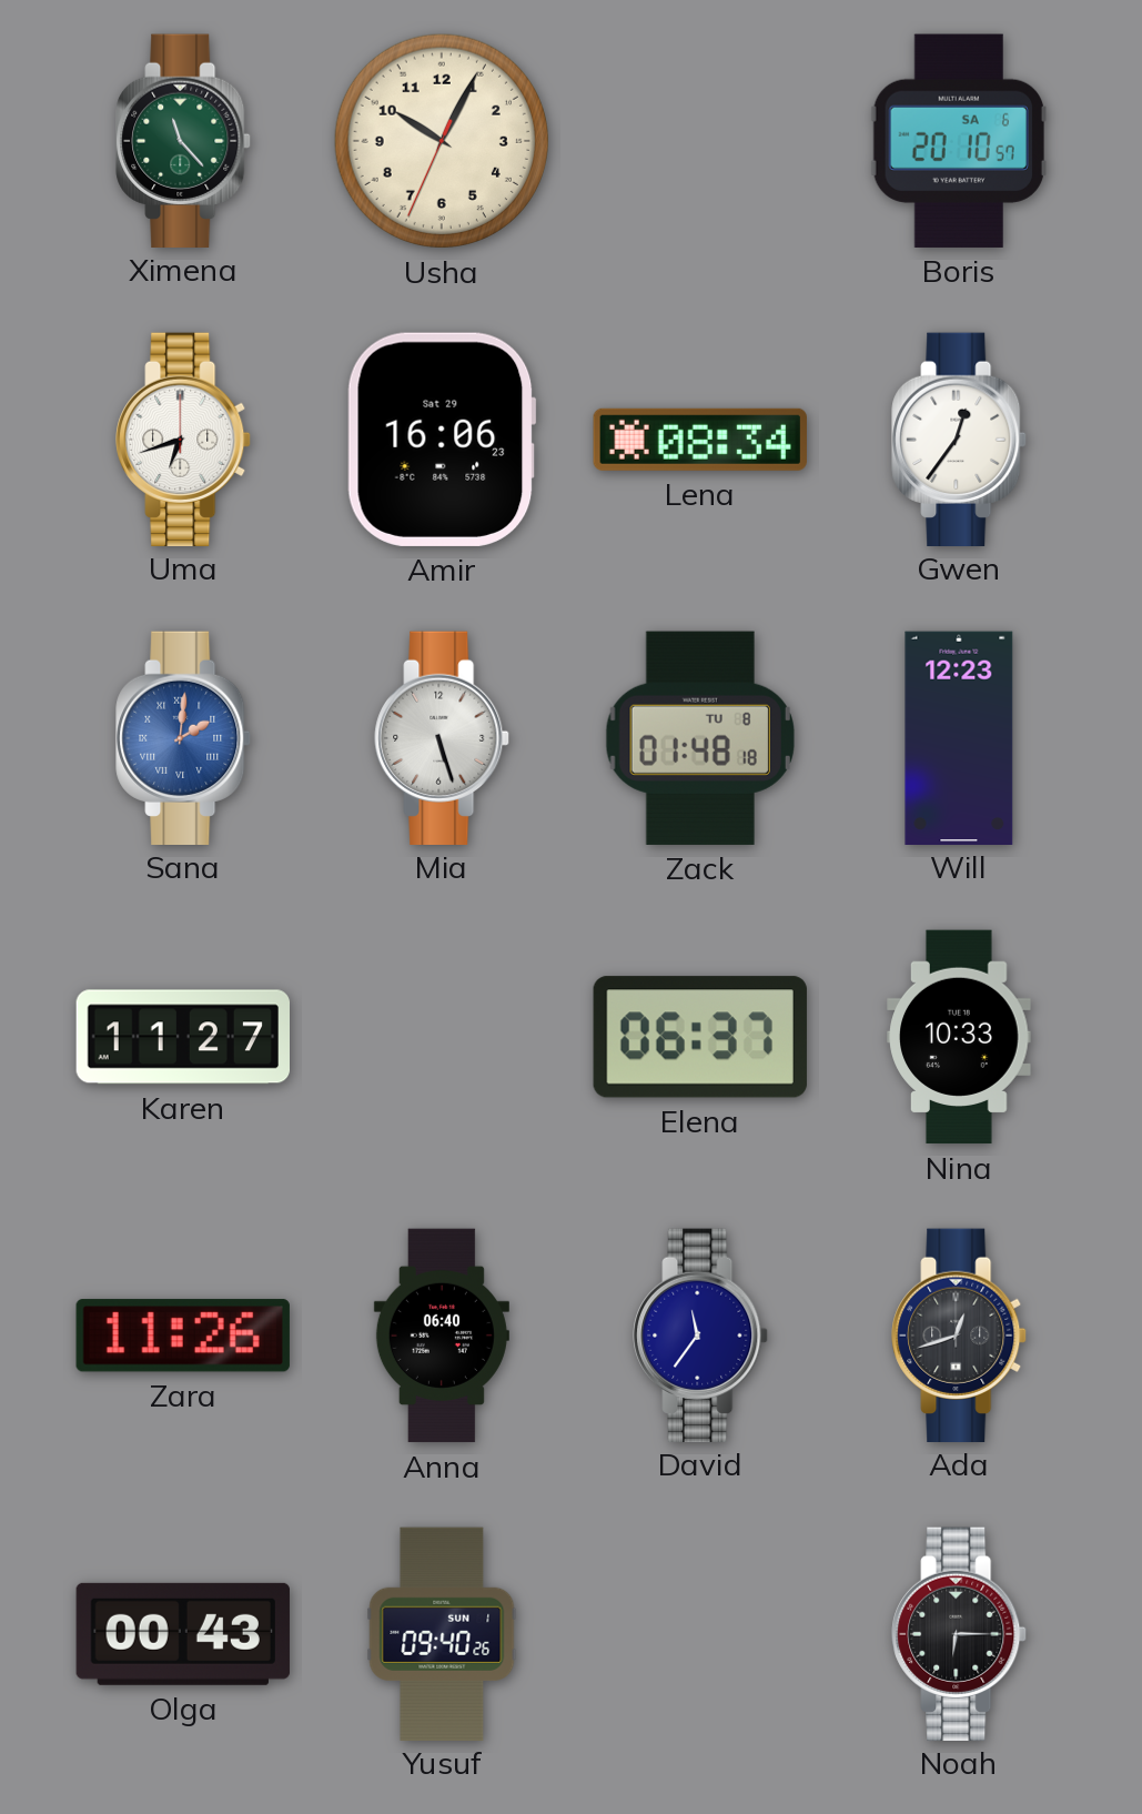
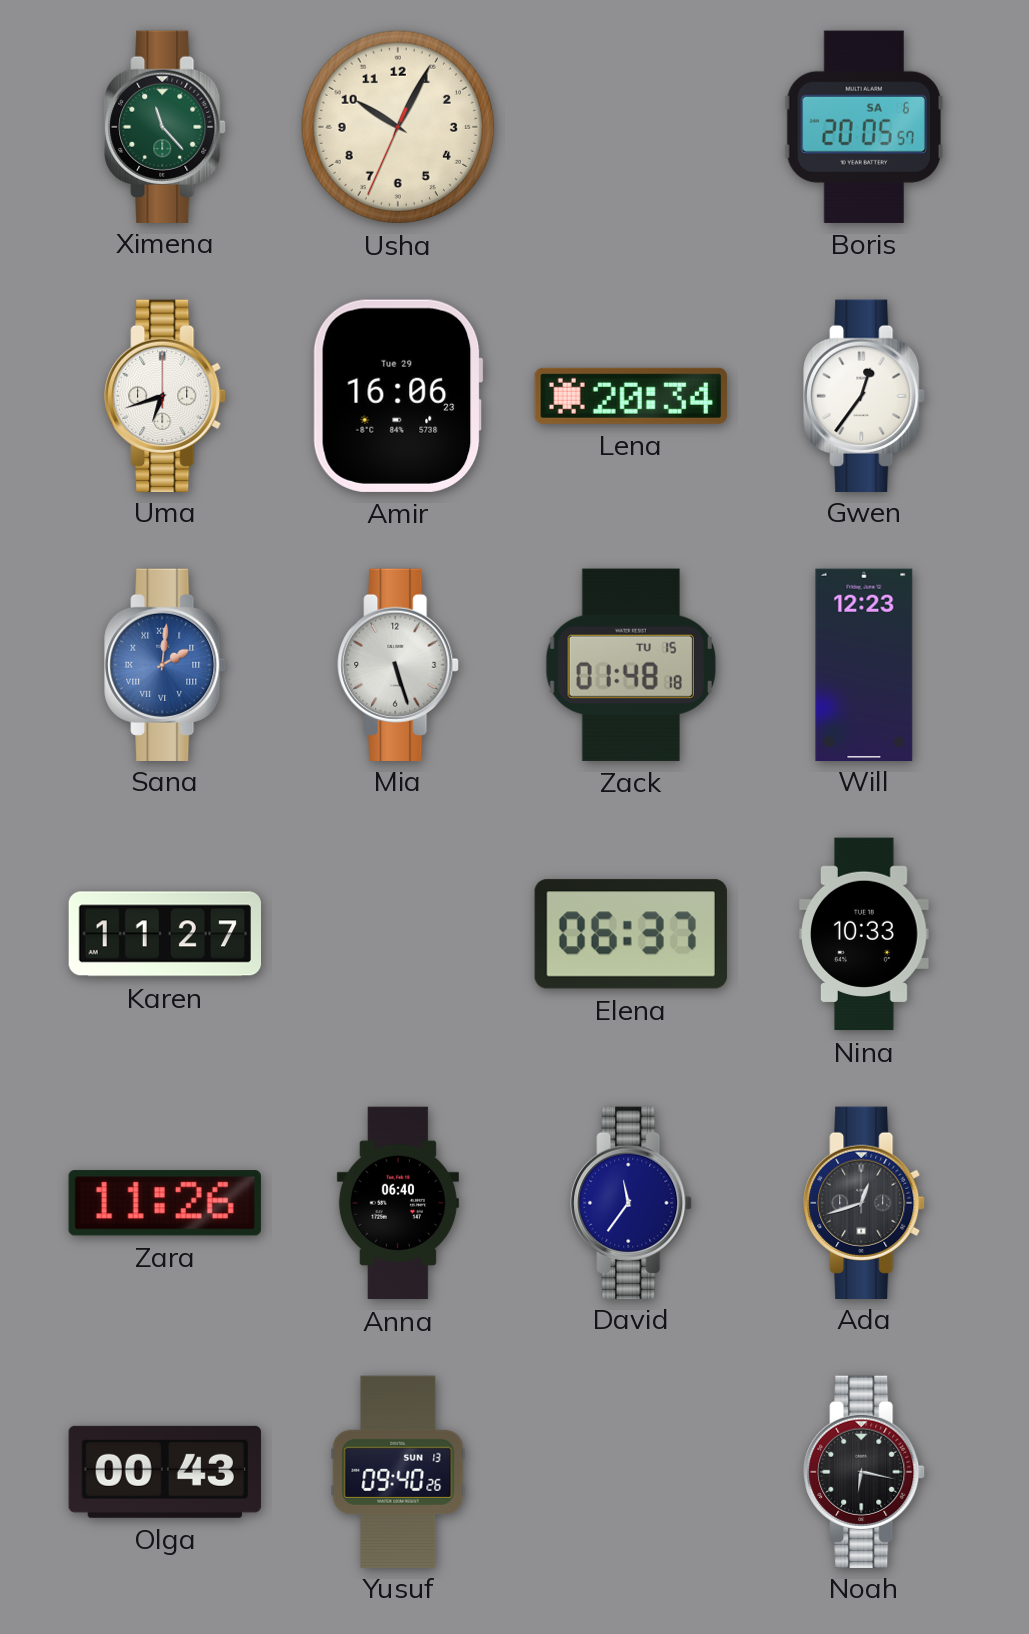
Boris: 20:10 -> 20:05
Amir date: Sat 29 -> Tue 29
Lena: 08:34 -> 20:34
Zack date: TU 8 -> TU 15
Yusuf date: SUN 1 -> SUN 13
Noah: 6:15 -> 6:17
